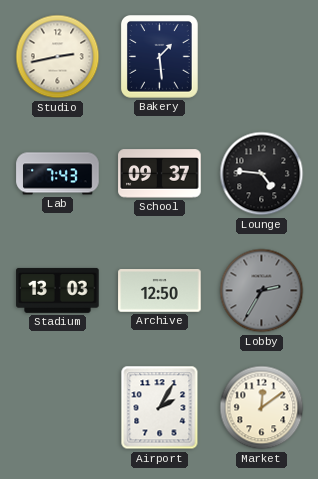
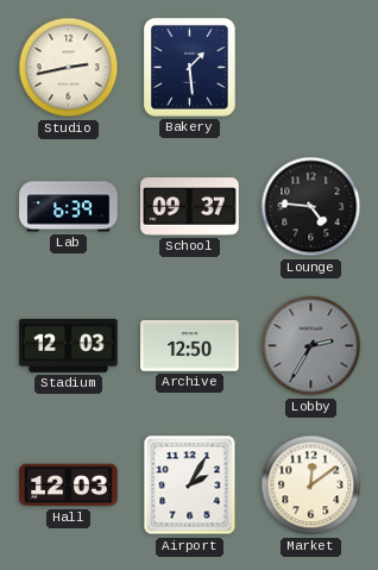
Lab: 7:43 -> 6:39
Stadium: 13:03 -> 12:03
Hall: none -> 12:03
